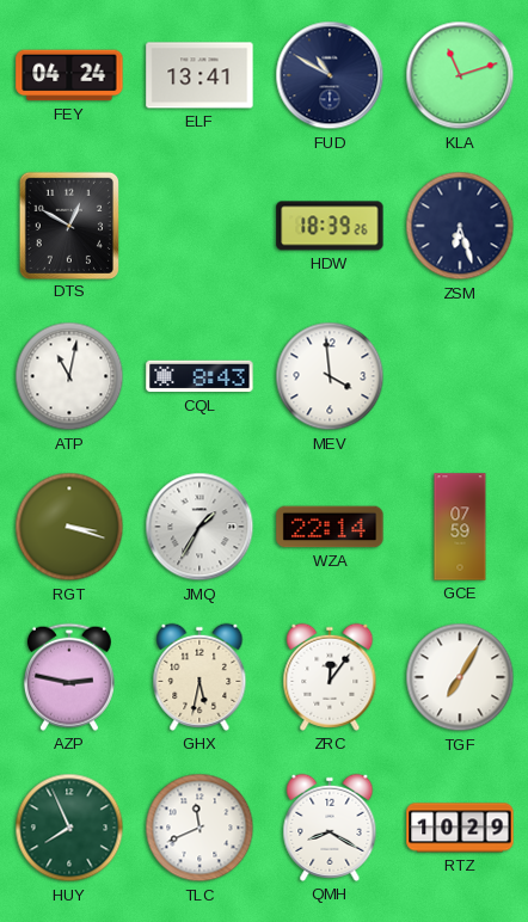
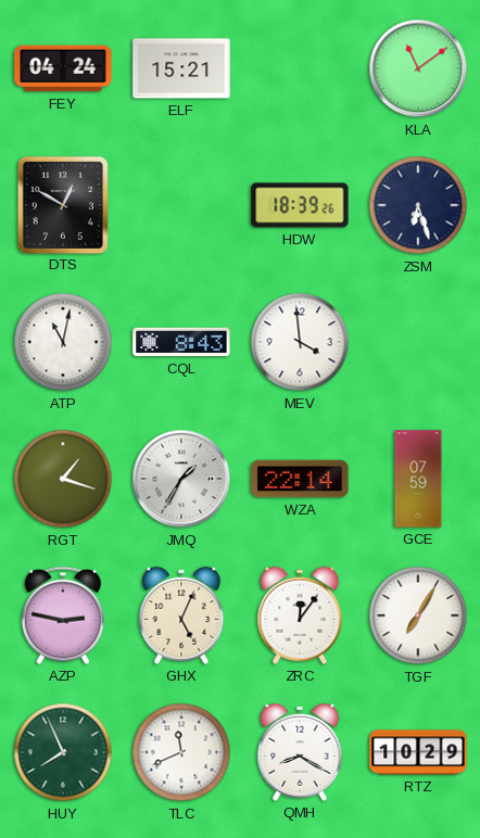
ELF: 13:41 -> 15:21
FUD: 10:50 -> none
KLA: 11:12 -> 11:09
RGT: 3:18 -> 1:18
GHX: 5:32 -> 5:04
